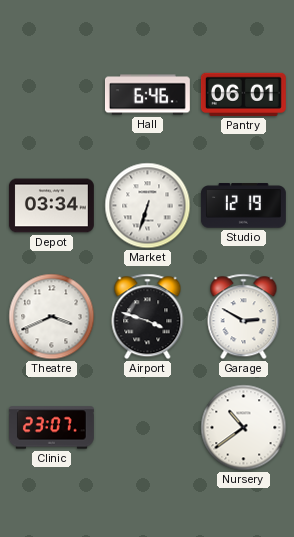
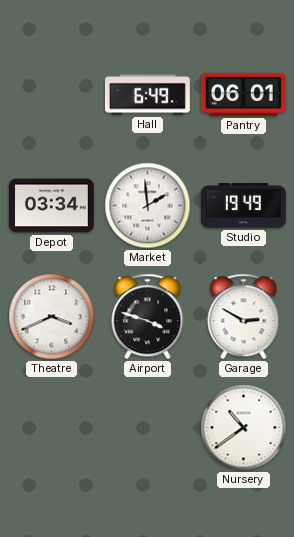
Hall: 6:46 -> 6:49
Market: 6:33 -> 1:59
Studio: 12:19 -> 19:49
Clinic: 23:07 -> none
